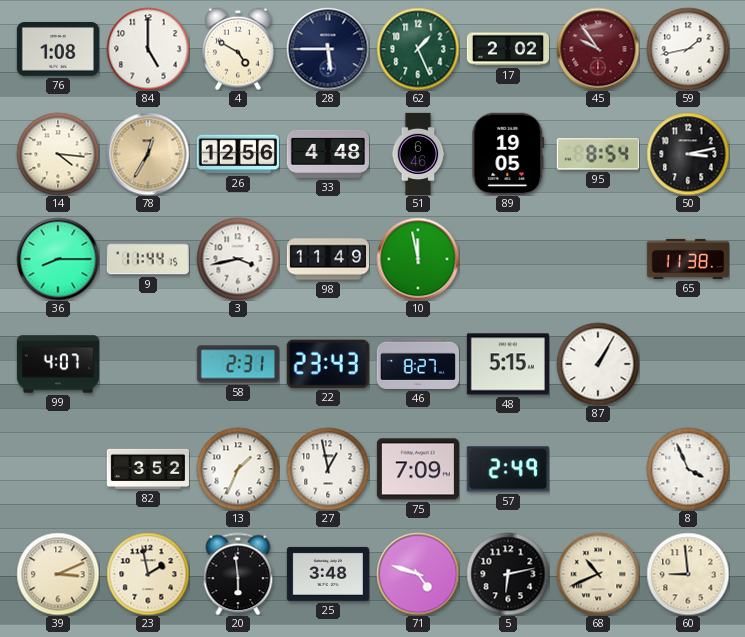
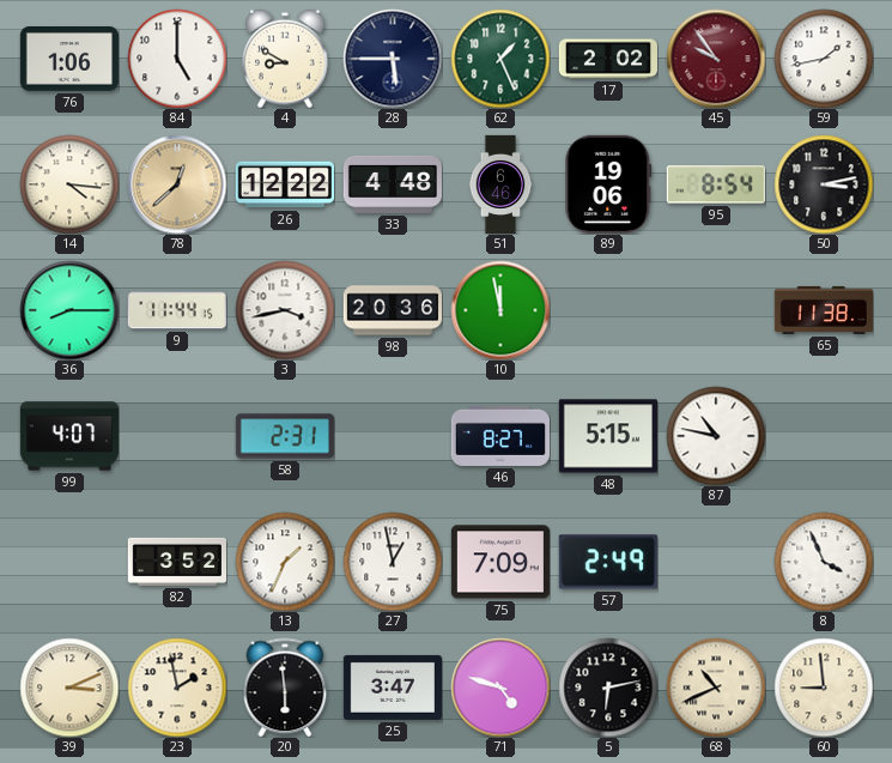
76: 1:08 -> 1:06
4: 4:50 -> 8:50
78: 12:35 -> 12:38
26: 12:56 -> 12:22
89: 19:05 -> 19:06
98: 11:49 -> 20:36
22: 23:43 -> none
87: 1:05 -> 10:47
25: 3:48 -> 3:47
